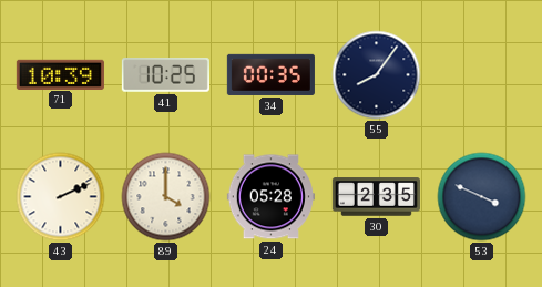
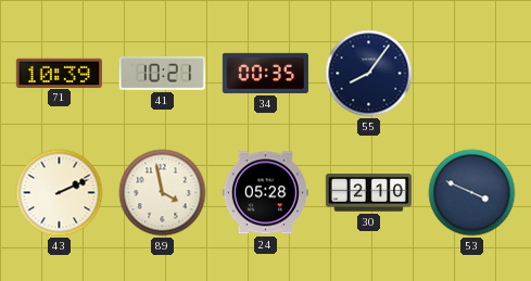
41: 10:25 -> 10:21
89: 4:00 -> 3:58
30: 2:35 -> 2:10
